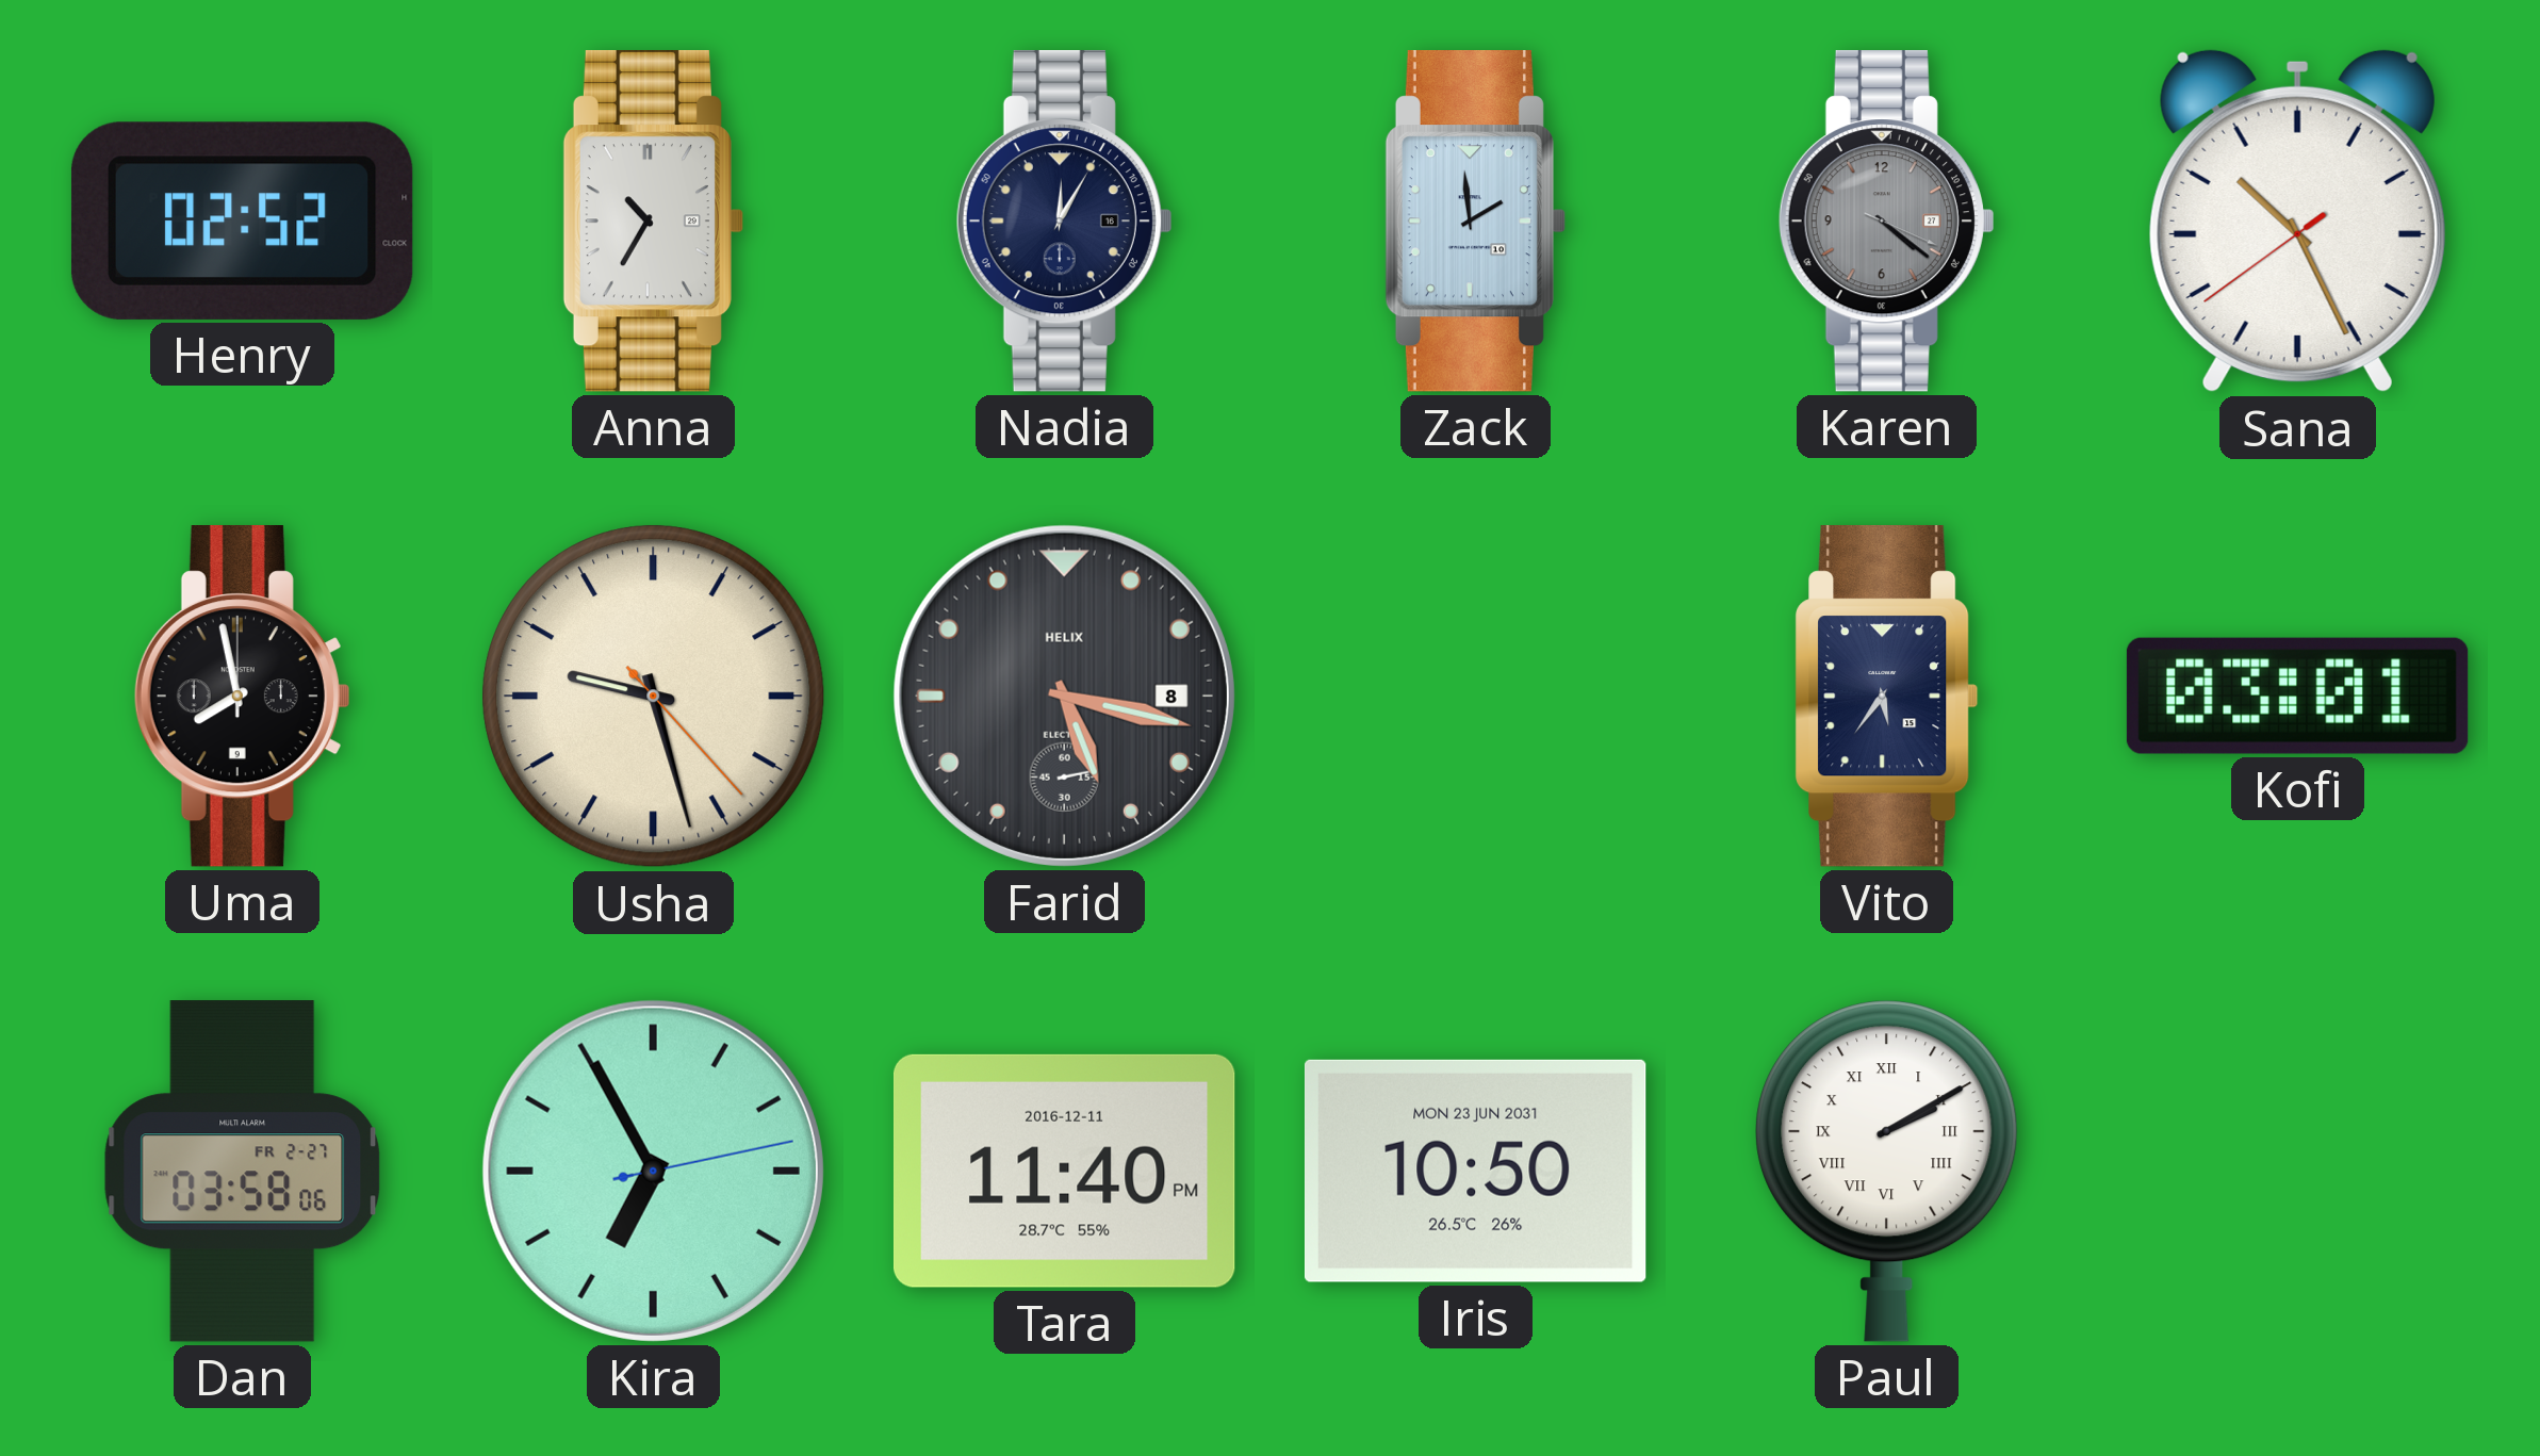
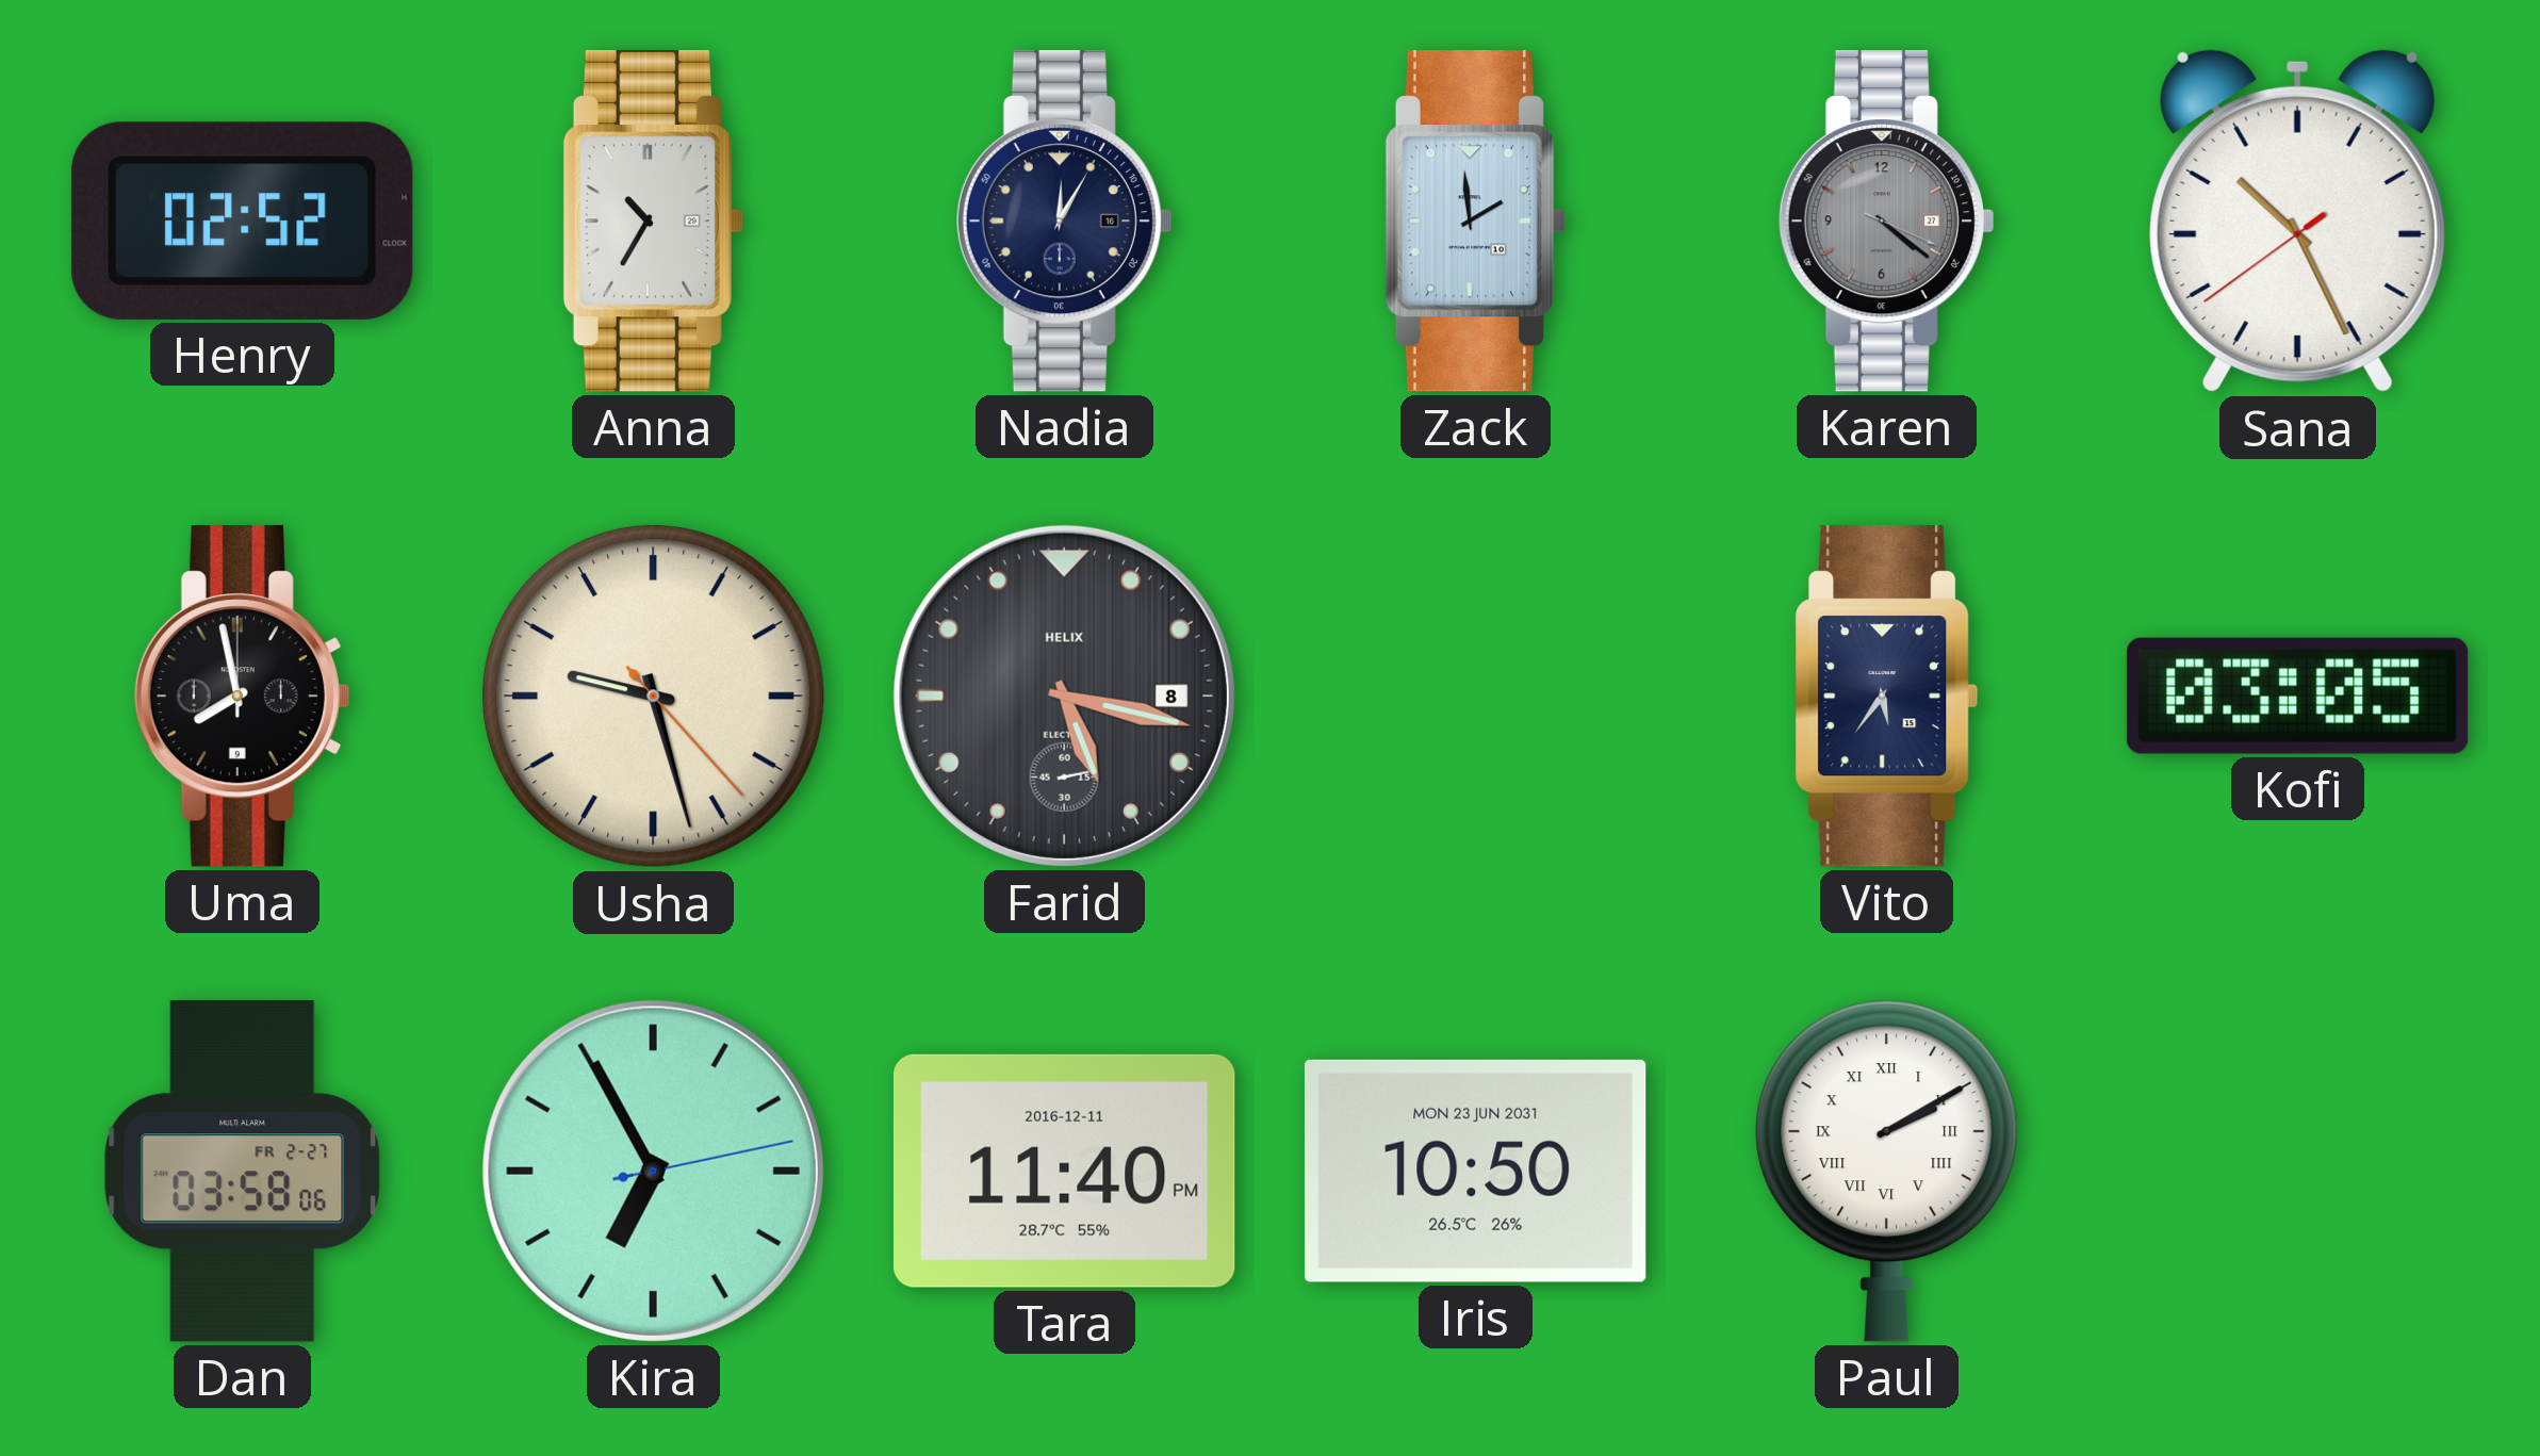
Kofi: 03:01 -> 03:05
